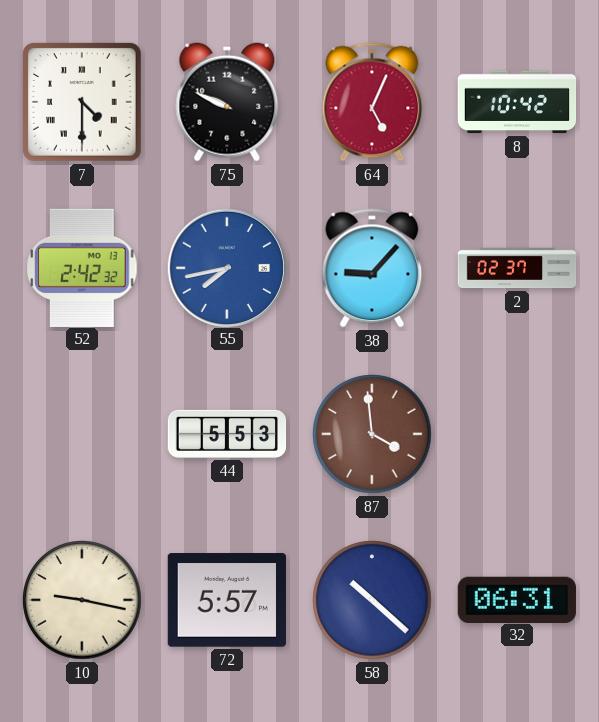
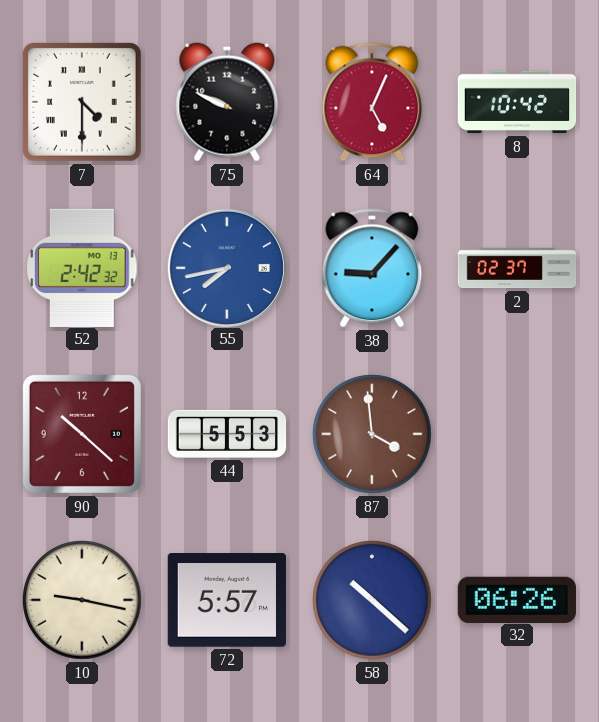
90: none -> 10:22
32: 06:31 -> 06:26
